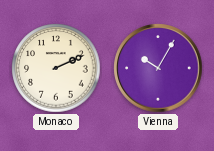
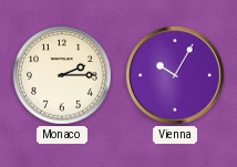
Monaco: 2:11 -> 2:15
